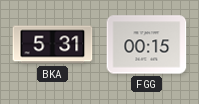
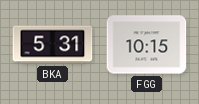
FGG: 00:15 -> 10:15
